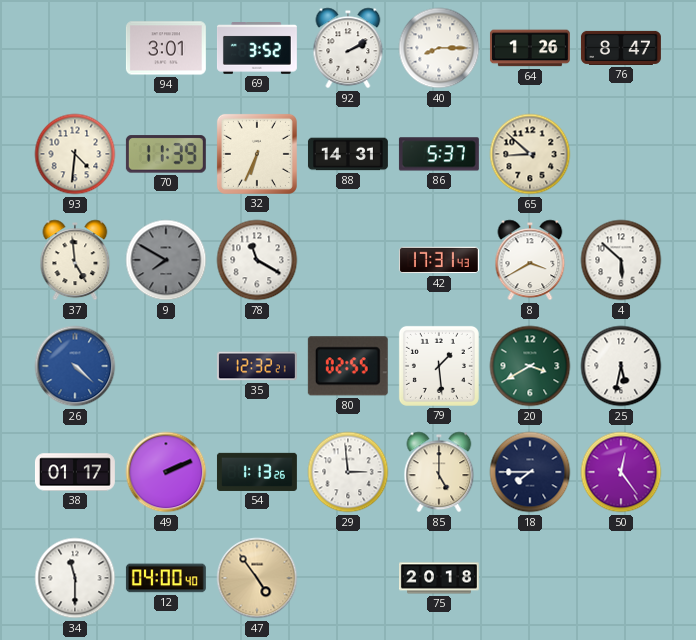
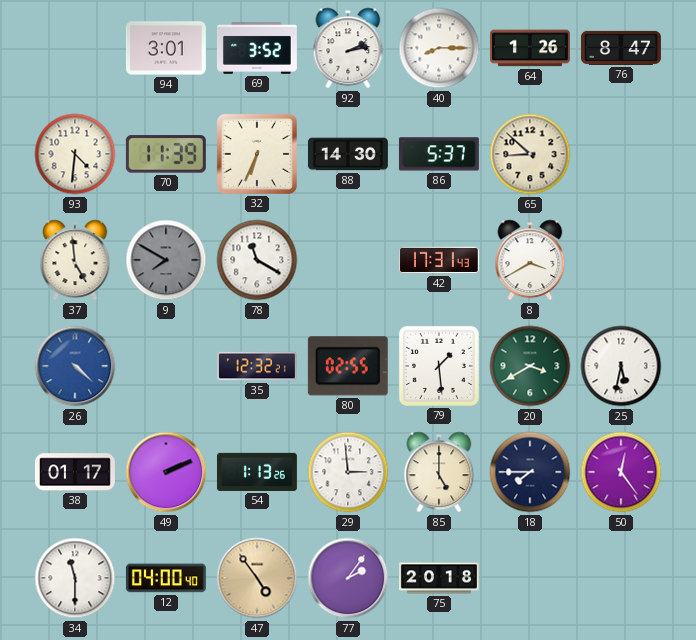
92: 2:10 -> 2:13
88: 14:31 -> 14:30
4: 5:52 -> none
77: none -> 2:06
